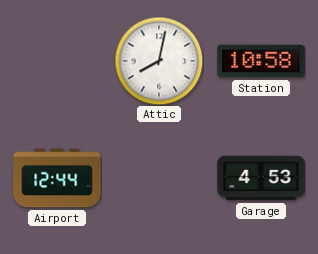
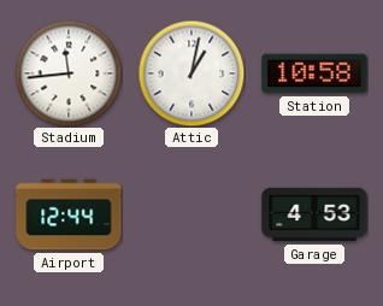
Stadium: none -> 11:44
Attic: 8:02 -> 1:02
